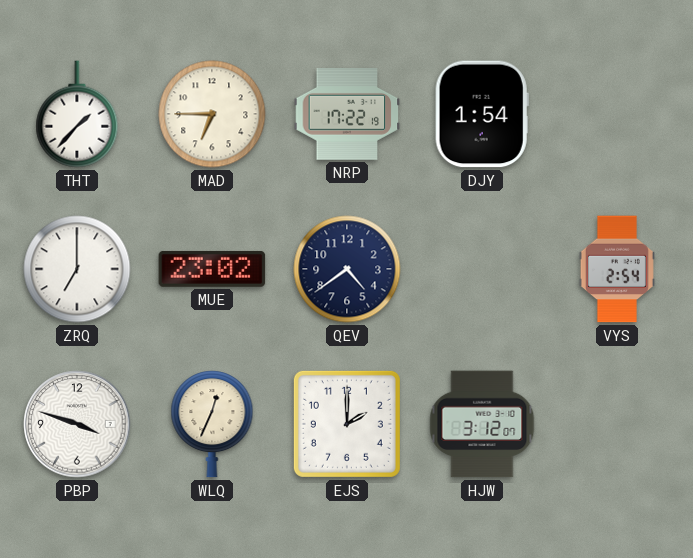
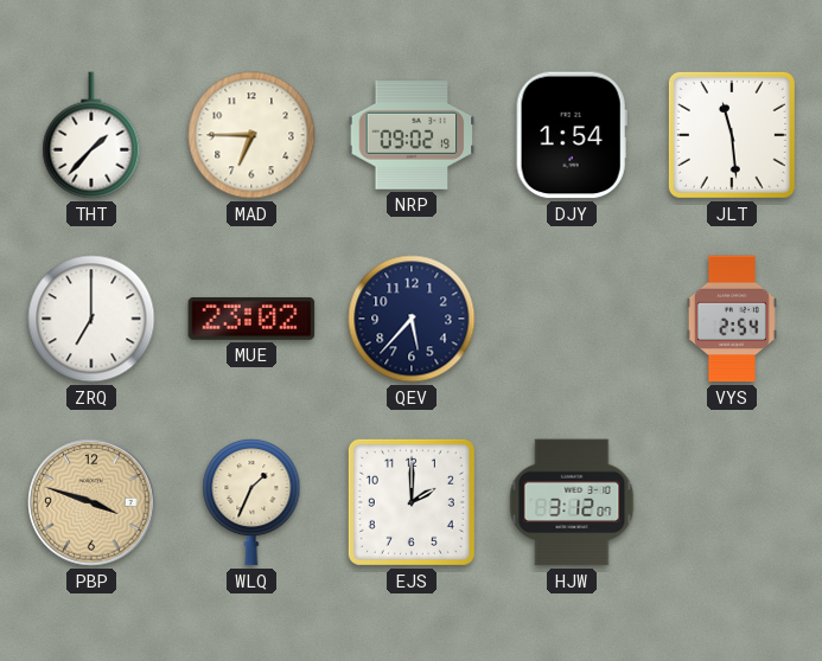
NRP: 17:22 -> 09:02
JLT: none -> 11:29
QEV: 4:39 -> 5:37
PBP dial: white -> champagne
WLQ: 12:34 -> 1:34
